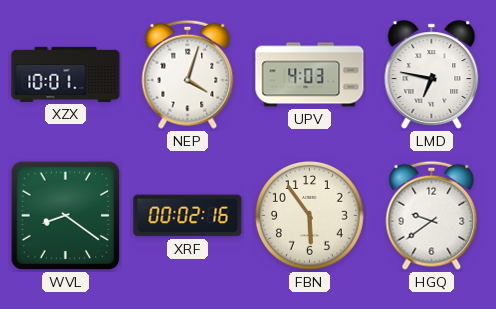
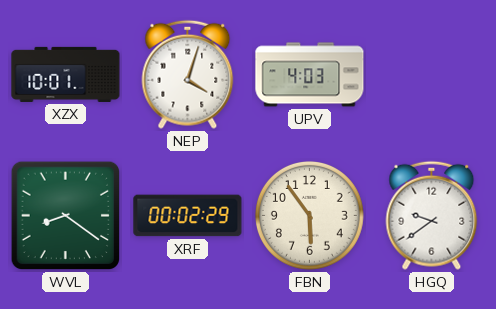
LMD: 6:47 -> none
XRF: 00:02:16 -> 00:02:29
